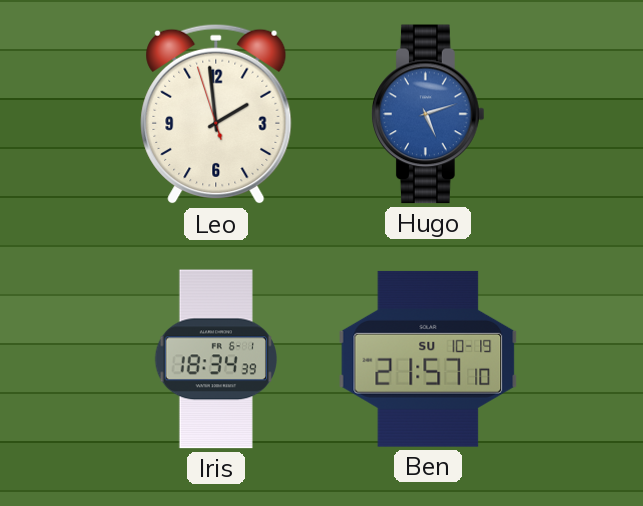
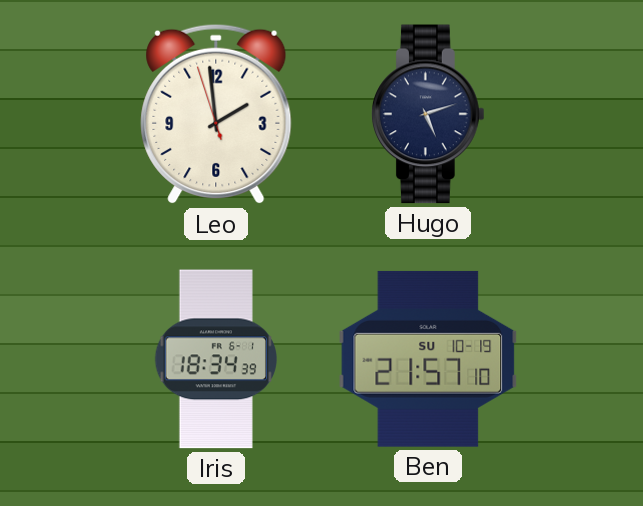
Hugo dial: blue -> navy
